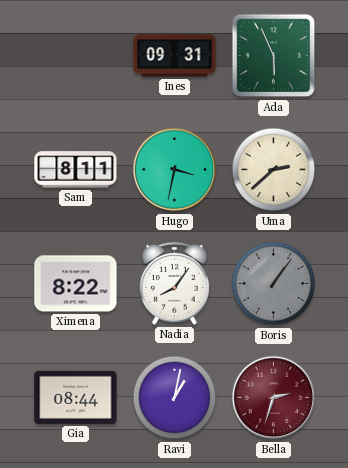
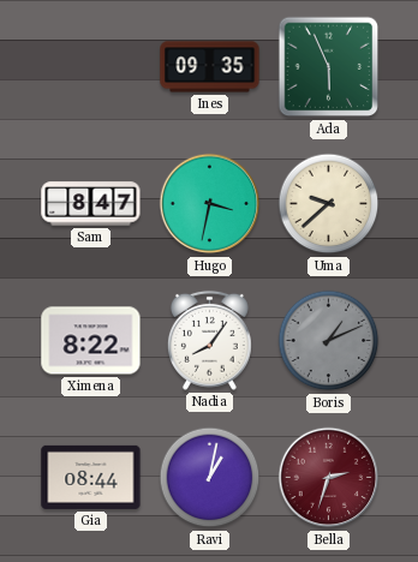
Ines: 09:31 -> 09:35
Sam: 8:11 -> 8:47
Uma: 2:38 -> 9:38
Boris: 1:06 -> 1:11
